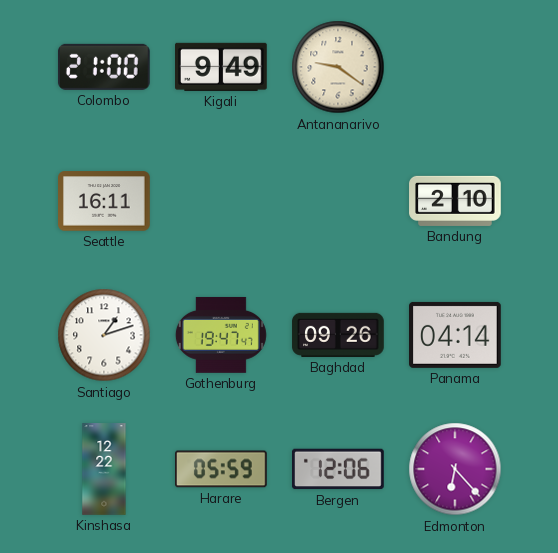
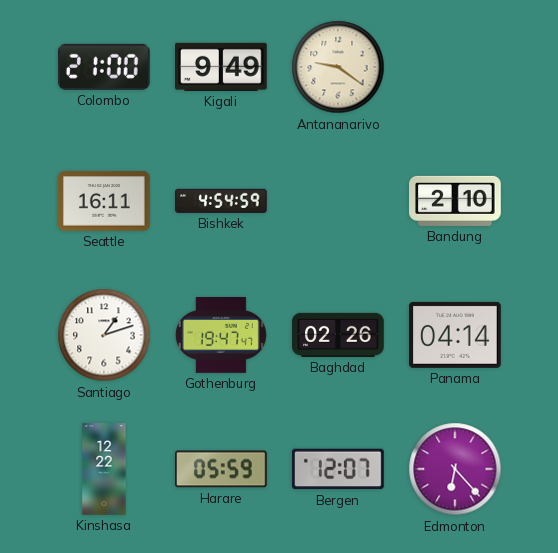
Bishkek: none -> 4:54
Baghdad: 09:26 -> 02:26
Bergen: 12:06 -> 12:07
